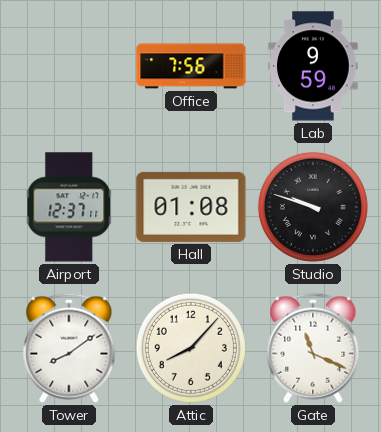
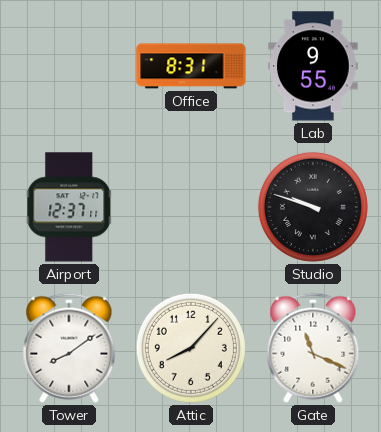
Office: 7:56 -> 8:31
Lab: 9:59 -> 9:55
Hall: 01:08 -> none
